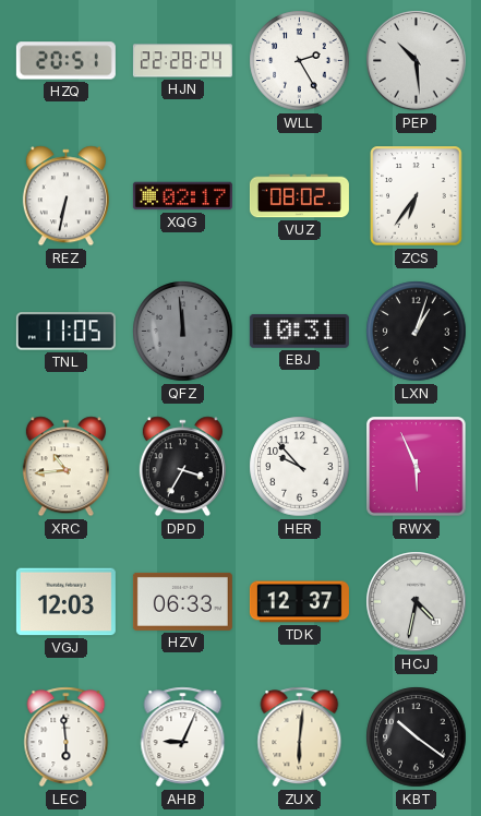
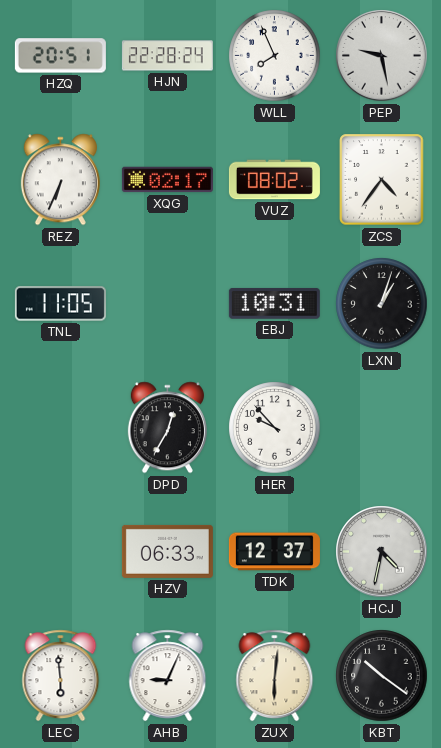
WLL: 2:25 -> 7:56
PEP: 10:29 -> 9:28
REZ: 6:32 -> 6:34
ZCS: 6:36 -> 4:36
QFZ: 11:59 -> none
XRC: 10:44 -> none
DPD: 3:35 -> 12:35
RWX: 5:56 -> none
VGJ: 12:03 -> none
